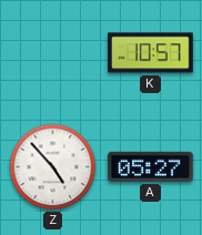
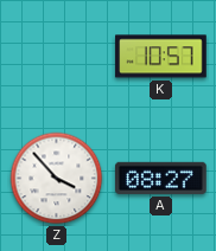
Z: 4:53 -> 3:53
A: 05:27 -> 08:27
